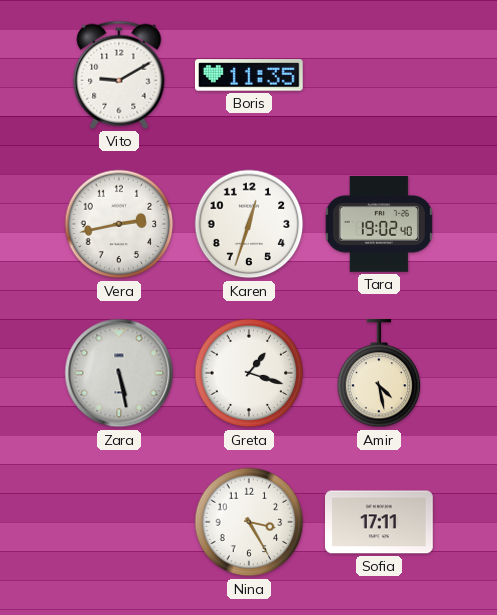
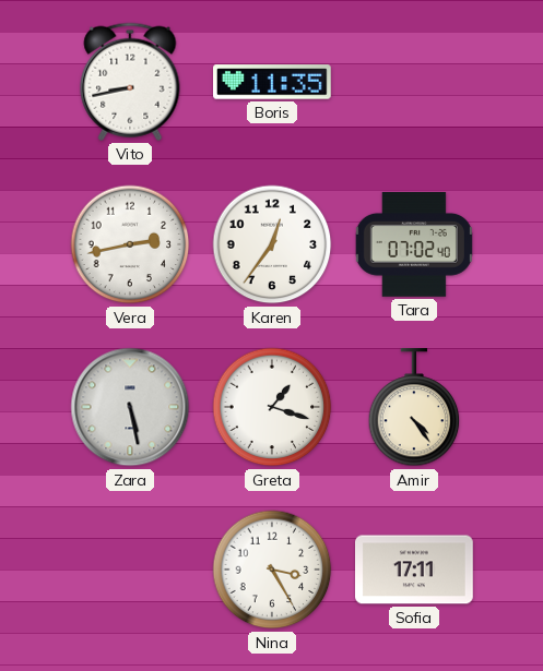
Vito: 9:10 -> 8:43
Karen: 12:33 -> 12:36
Tara: 19:02 -> 07:02
Amir: 4:28 -> 4:24
